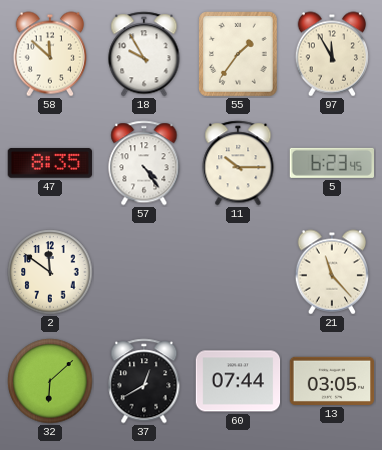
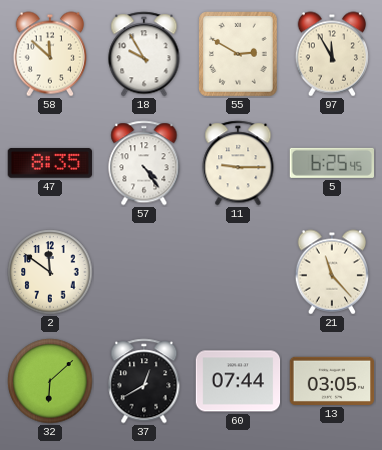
55: 1:36 -> 2:50
11: 10:15 -> 9:15
5: 6:23 -> 6:25
